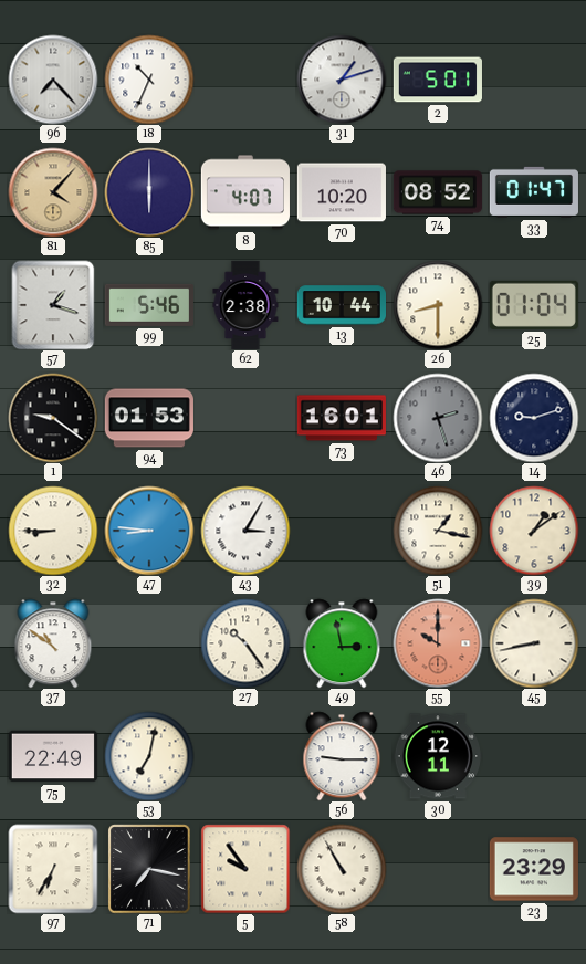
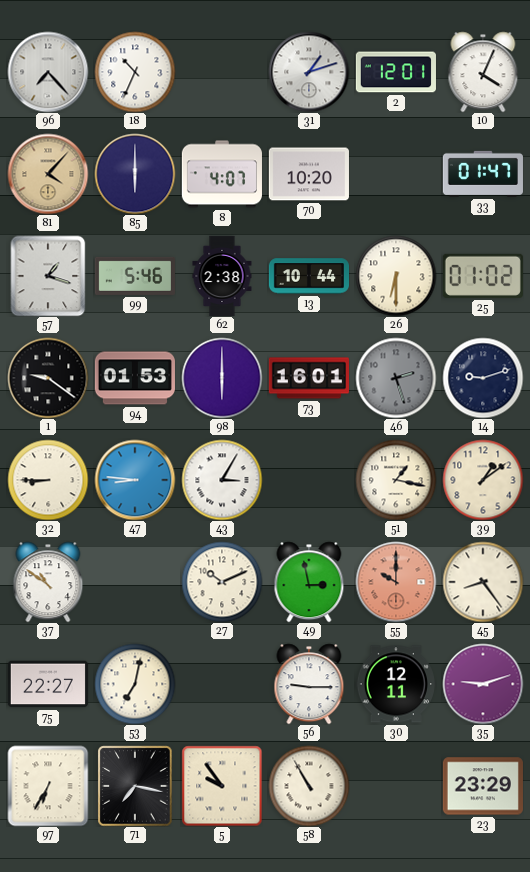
2: 5:01 -> 12:01
10: none -> 4:04
74: 08:52 -> none
26: 8:30 -> 6:30
25: 01:04 -> 01:02
98: none -> 6:00
27: 10:24 -> 10:11
45: 8:43 -> 8:24
75: 22:49 -> 22:27
35: none -> 9:12
